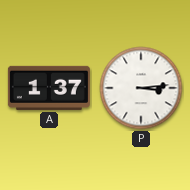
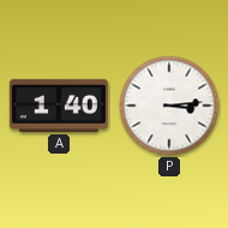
A: 1:37 -> 1:40
